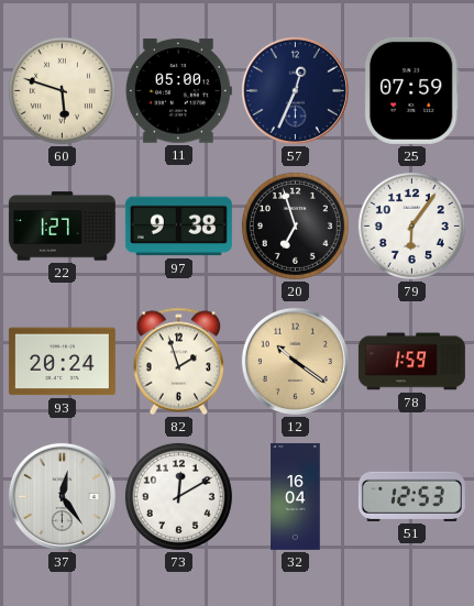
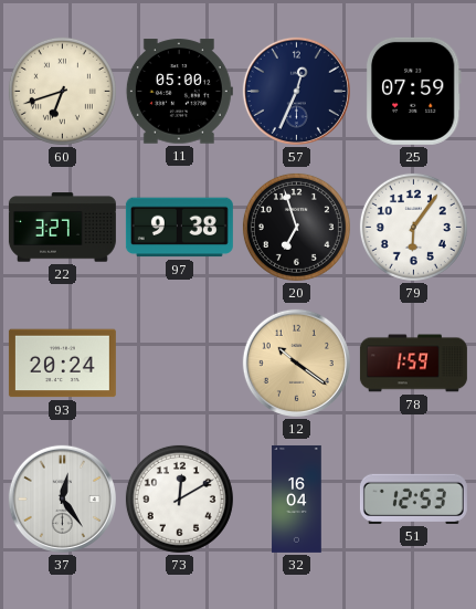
60: 5:48 -> 6:42
22: 1:27 -> 3:27
82: 1:57 -> none
